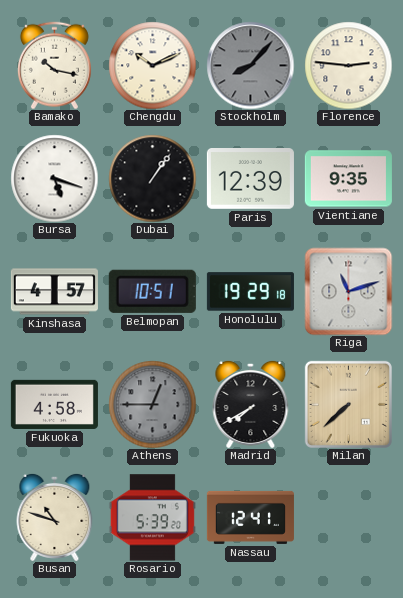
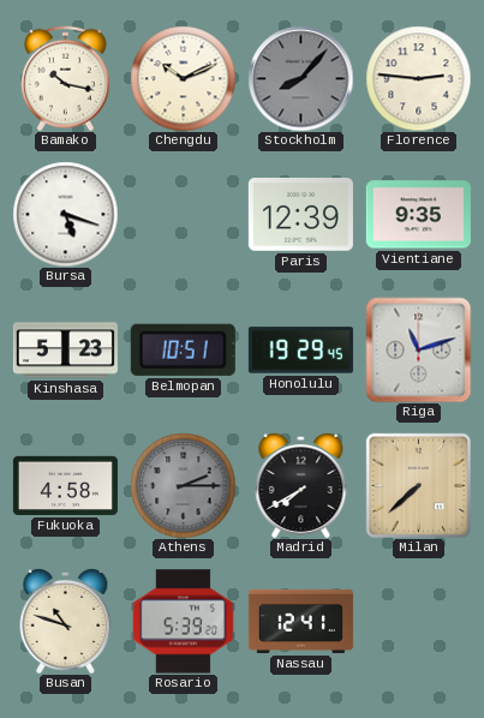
Dubai: 1:06 -> none
Kinshasa: 4:57 -> 5:23
Honolulu: 19:29:18 -> 19:29:45
Athens: 12:45 -> 2:15
